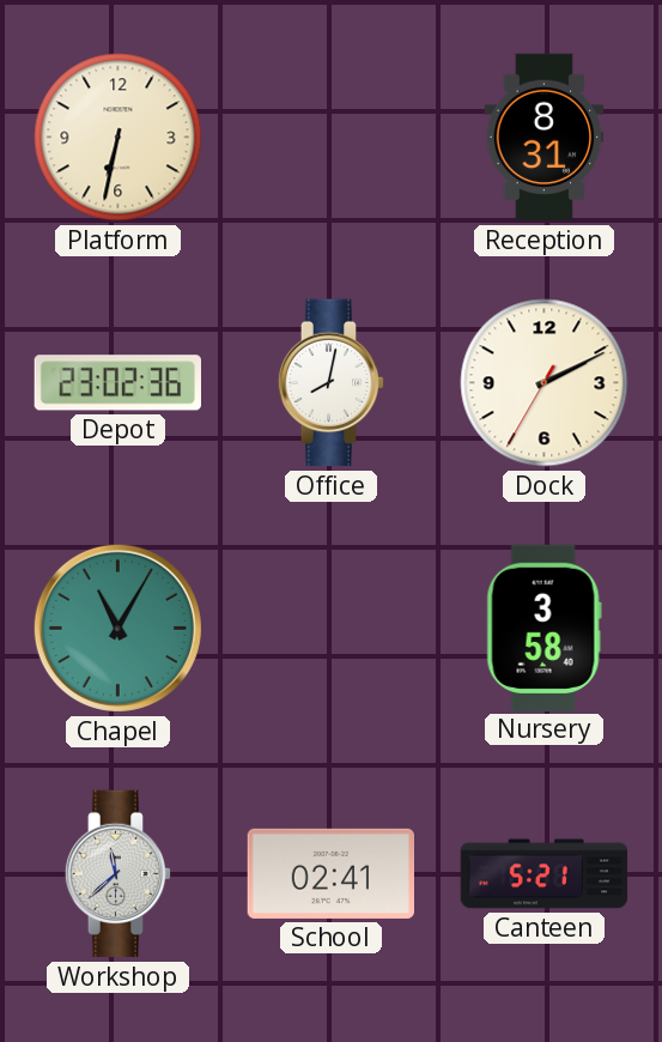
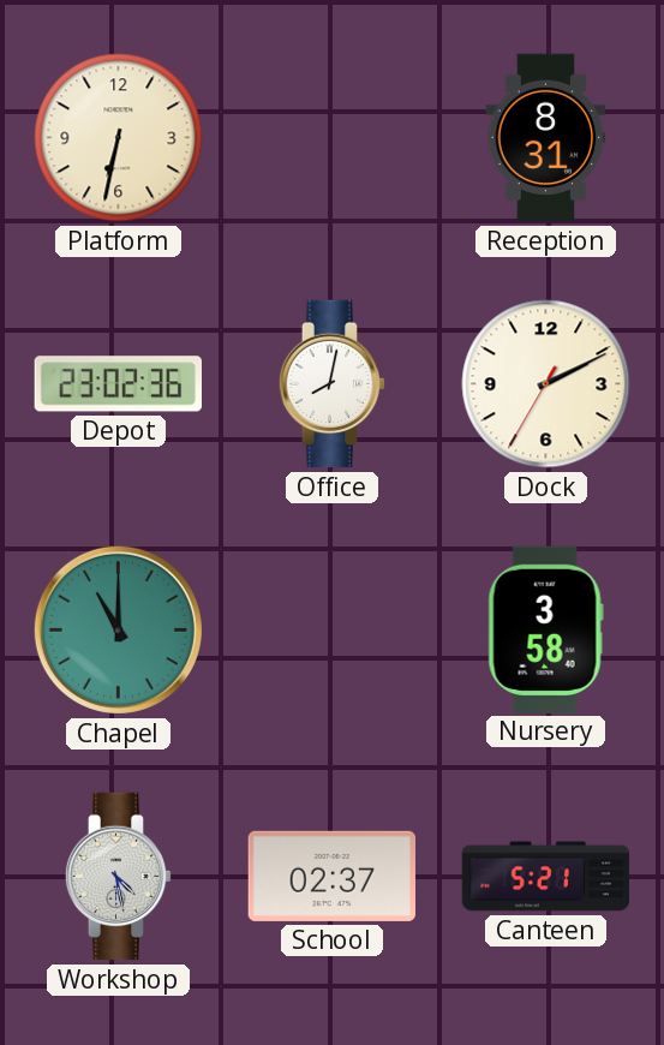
Chapel: 11:05 -> 11:00
Workshop: 11:38 -> 4:28
School: 02:41 -> 02:37
